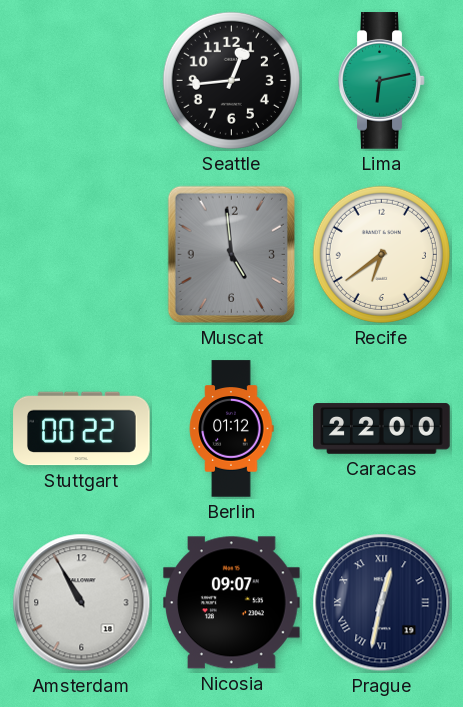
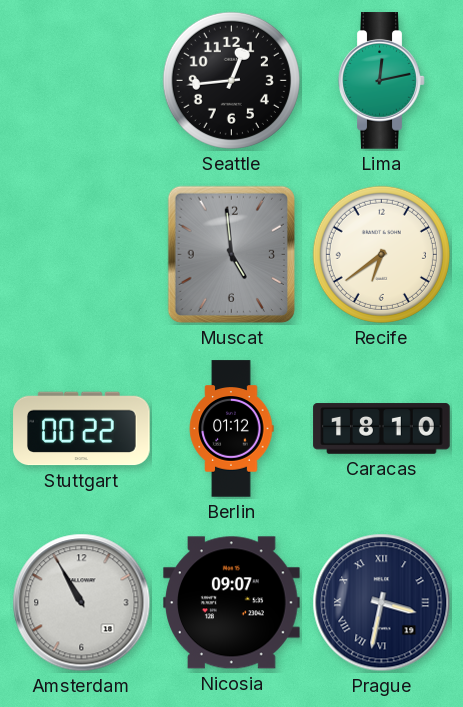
Lima: 6:13 -> 12:13
Caracas: 22:00 -> 18:10
Prague: 12:32 -> 3:32
